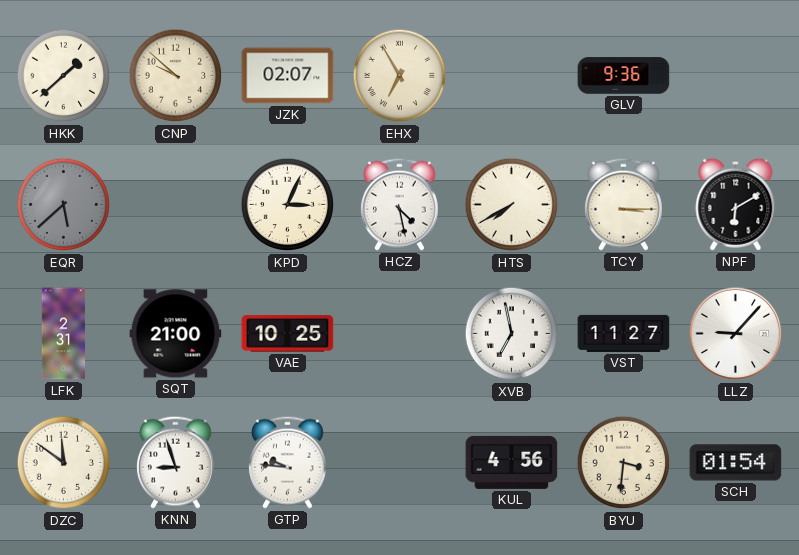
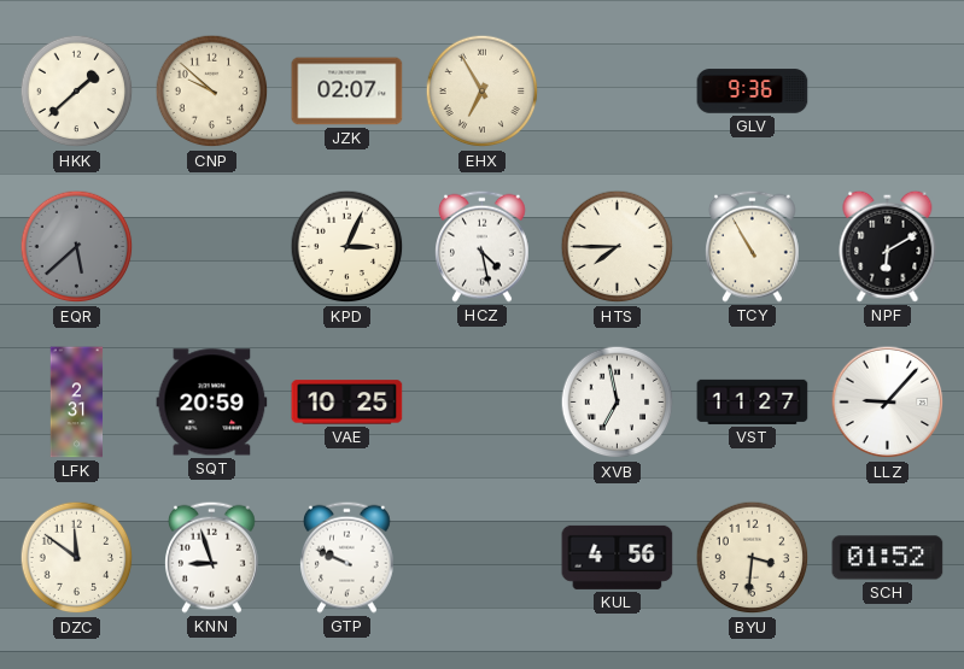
HTS: 7:40 -> 7:45
TCY: 3:15 -> 10:55
SQT: 21:00 -> 20:59
GTP: 9:46 -> 9:49
SCH: 01:54 -> 01:52
